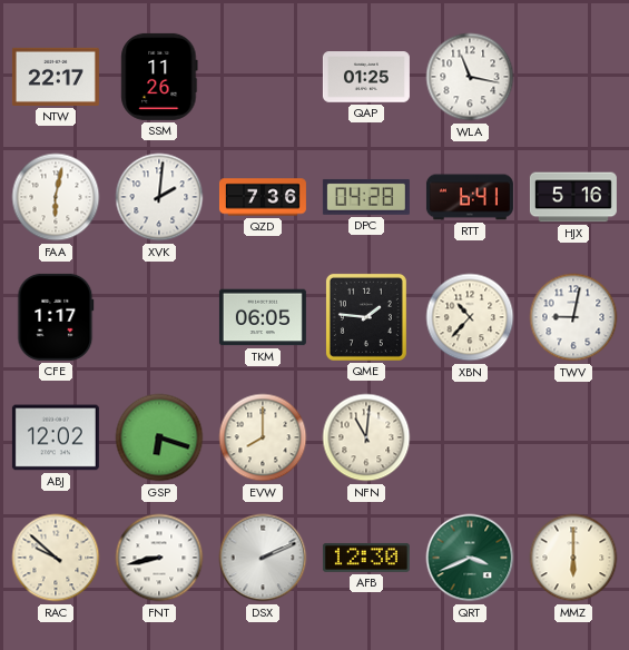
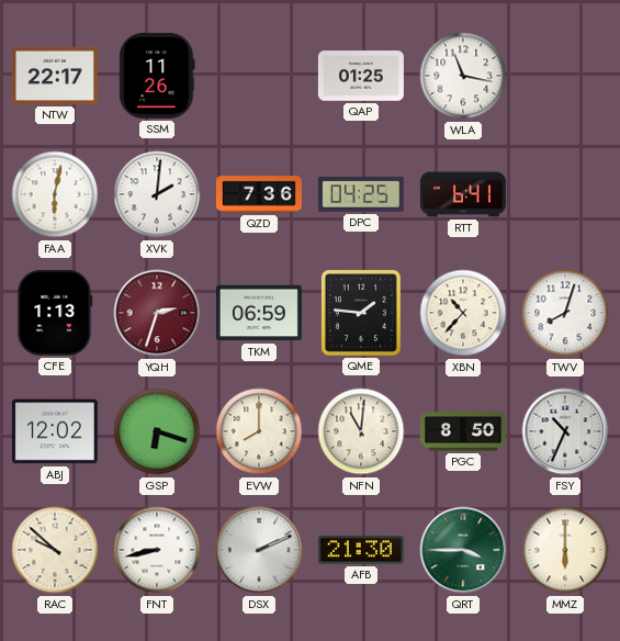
DPC: 04:28 -> 04:25
HJX: 5:16 -> none
CFE: 1:17 -> 1:13
YQH: none -> 2:33
TKM: 06:05 -> 06:59
TWV: 9:02 -> 8:03
PGC: none -> 8:50
FSY: none -> 10:34
AFB: 12:30 -> 21:30
QRT: 3:41 -> 3:45
